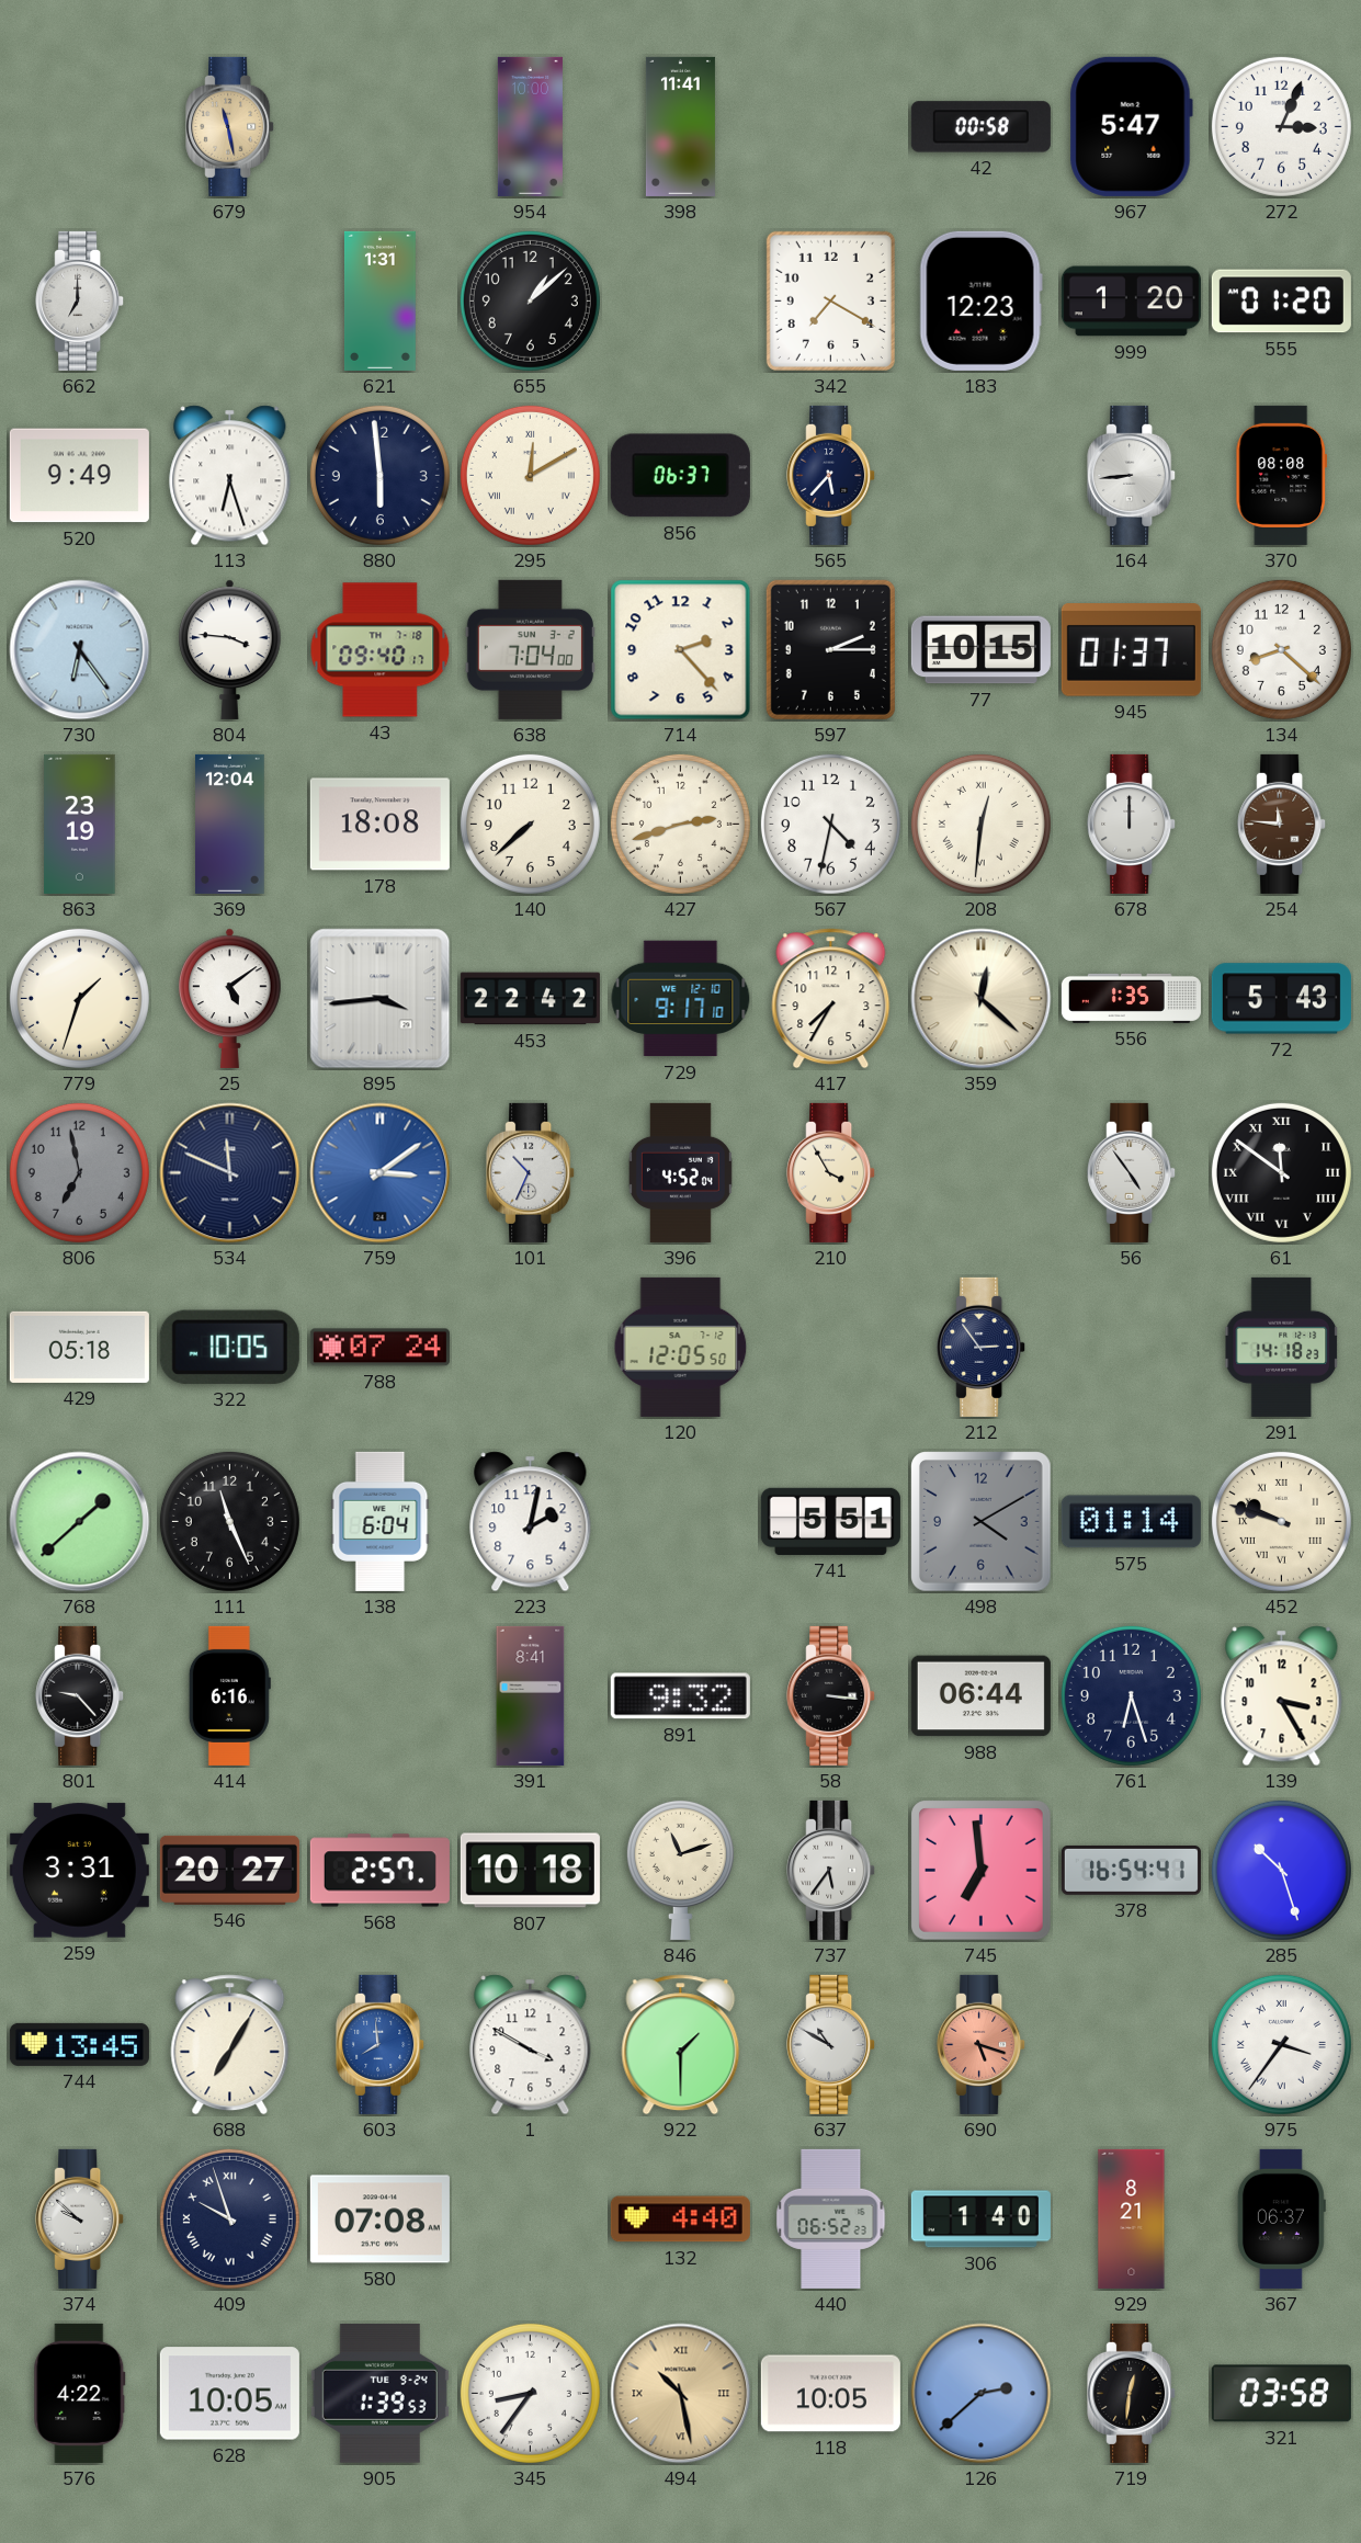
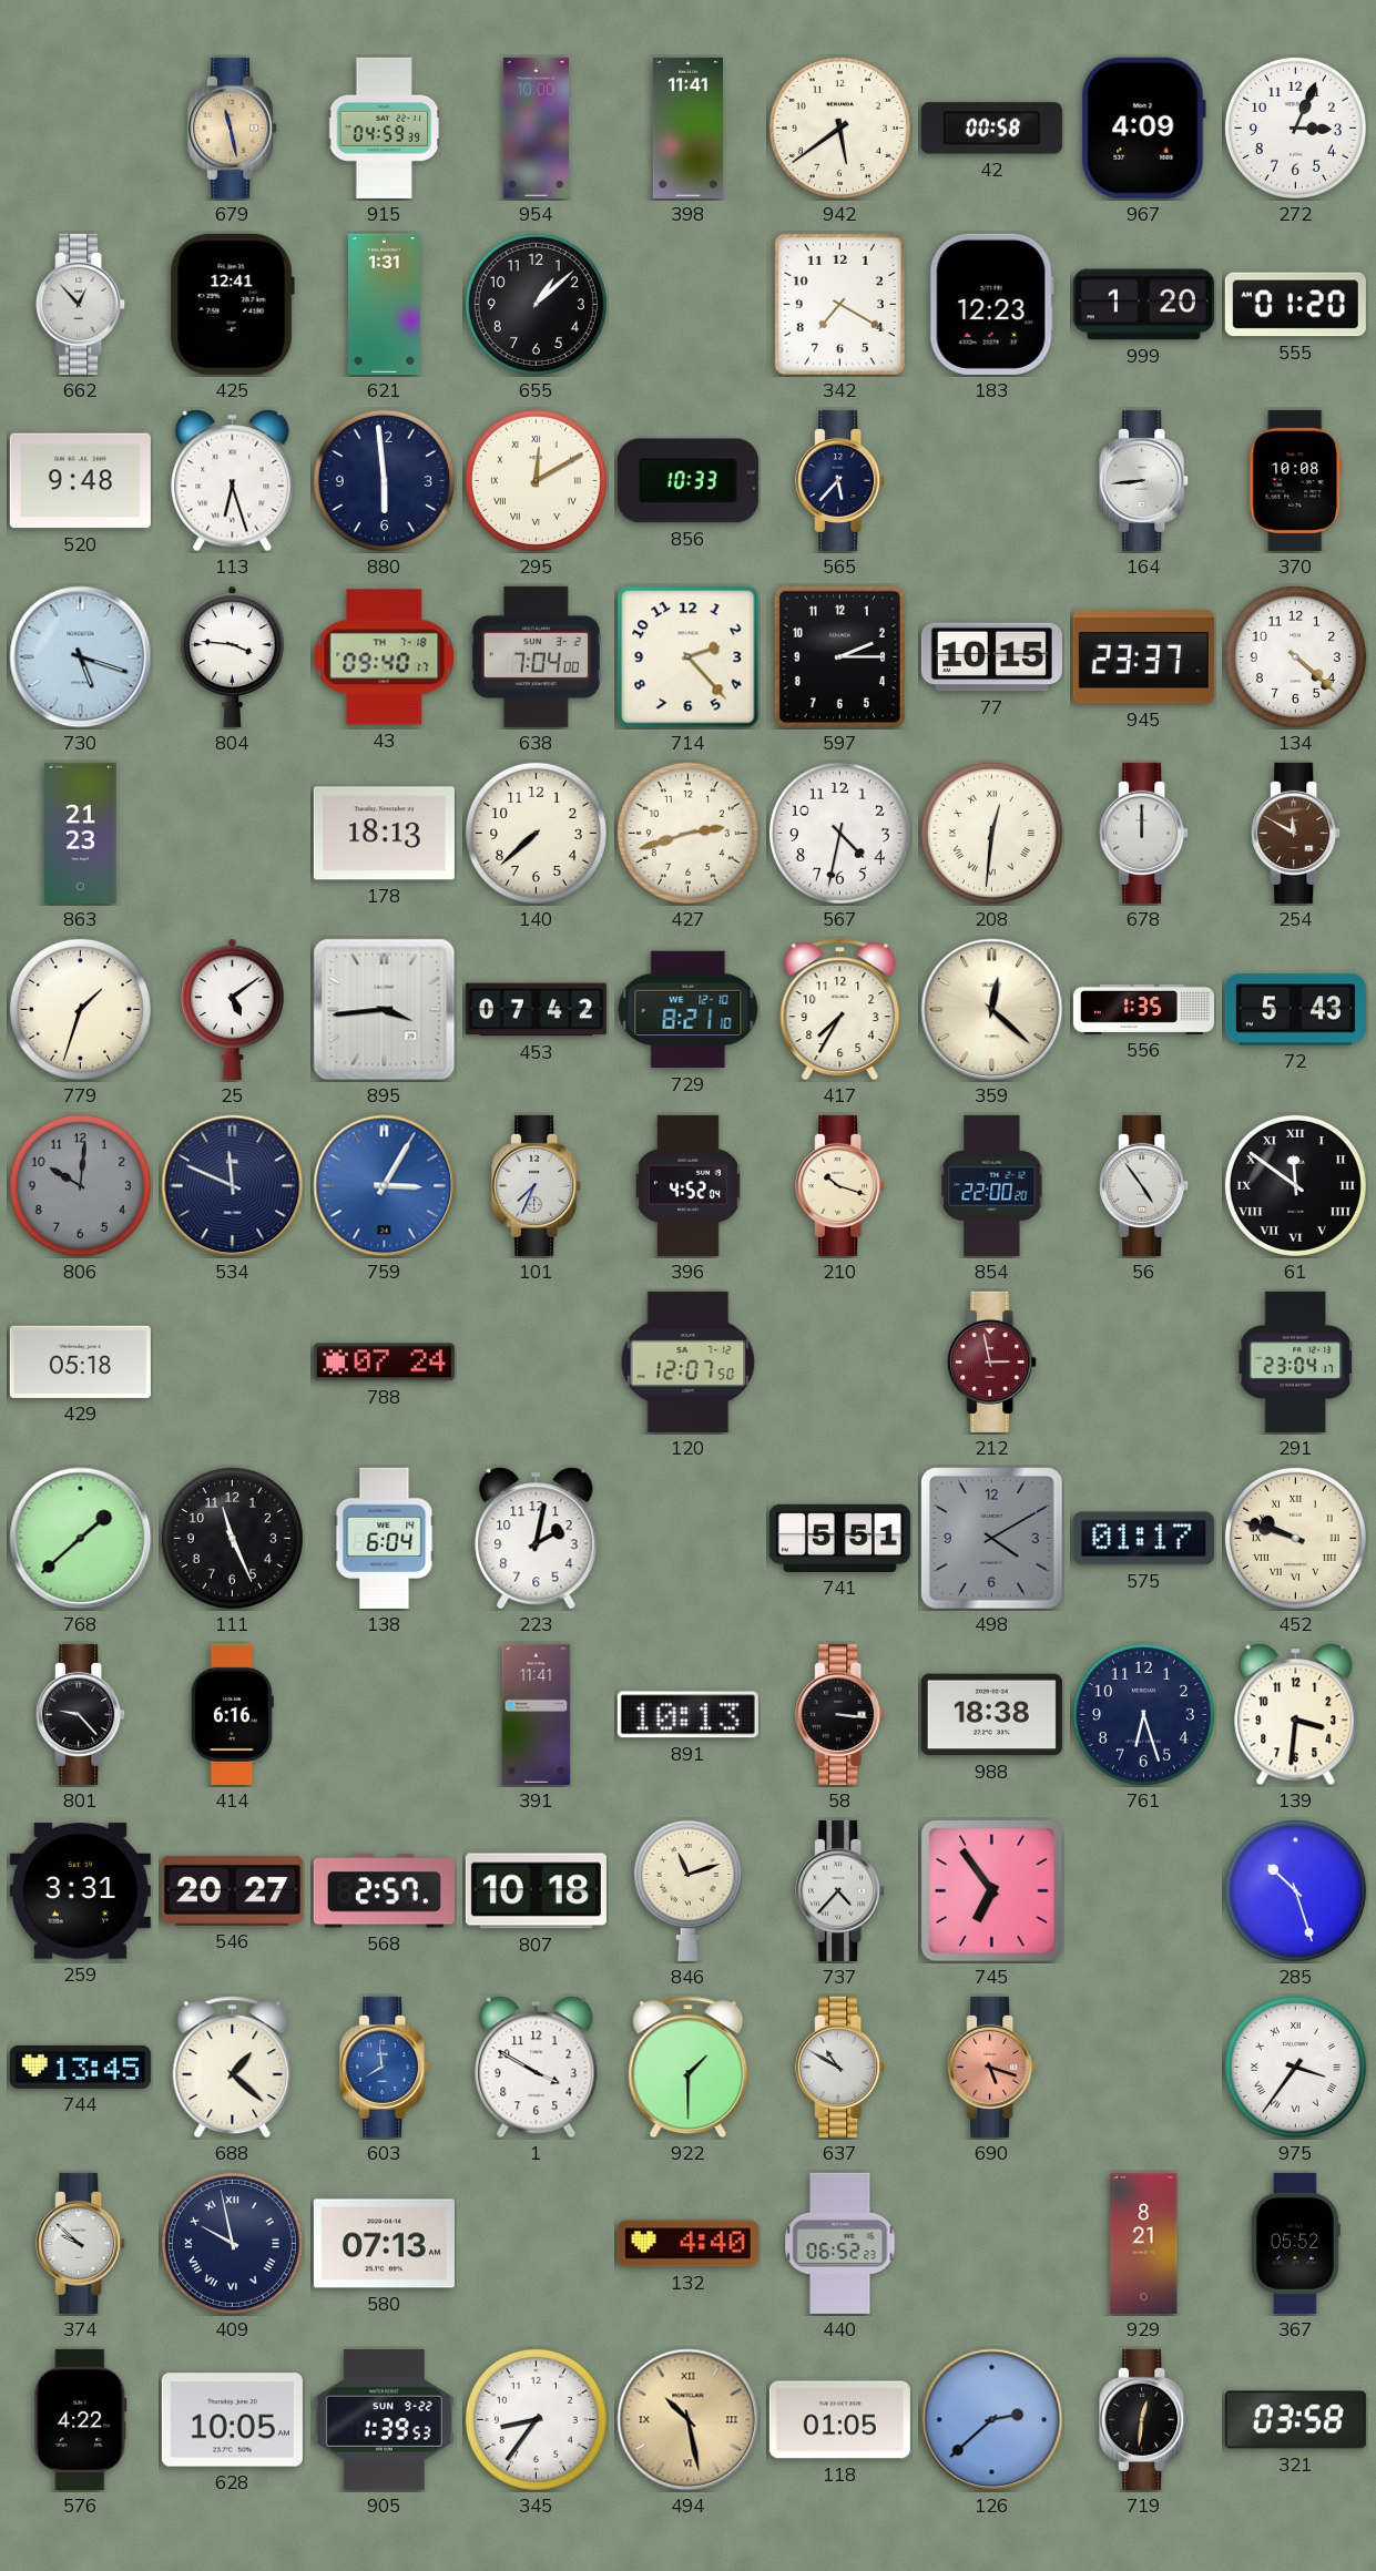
915: none -> 04:59
942: none -> 5:39
967: 5:47 -> 4:09
662: 7:00 -> 12:53
425: none -> 12:41
520: 9:49 -> 9:48
856: 06:37 -> 10:33
370: 08:08 -> 10:08
730: 6:24 -> 5:18
945: 01:37 -> 23:37
134: 8:22 -> 4:22
863: 23:19 -> 21:23
369: 12:04 -> none
178: 18:08 -> 18:13
254: 11:46 -> 11:50
453: 22:42 -> 07:42
729: 9:17 -> 8:21
806: 6:58 -> 10:01
759: 3:09 -> 3:05
101: 10:34 -> 7:34
210: 3:55 -> 10:18
854: none -> 22:00
322: 10:05 -> none
120: 12:05 -> 12:07
212: 2:54 -> 2:58
212 dial: navy -> burgundy
291: 14:18 -> 23:04
575: 01:14 -> 01:17
391: 8:41 -> 11:41
891: 9:32 -> 10:13
988: 06:44 -> 18:38
139: 3:25 -> 3:31
737: 5:36 -> 4:37
745: 6:59 -> 6:54
378: 16:54 -> none
688: 7:05 -> 1:22
409: 9:57 -> 9:58
580: 07:08 -> 07:13
306: 1:40 -> none
367: 06:37 -> 05:52
905 date: TUE 9-24 -> SUN 9-22
118: 10:05 -> 01:05
